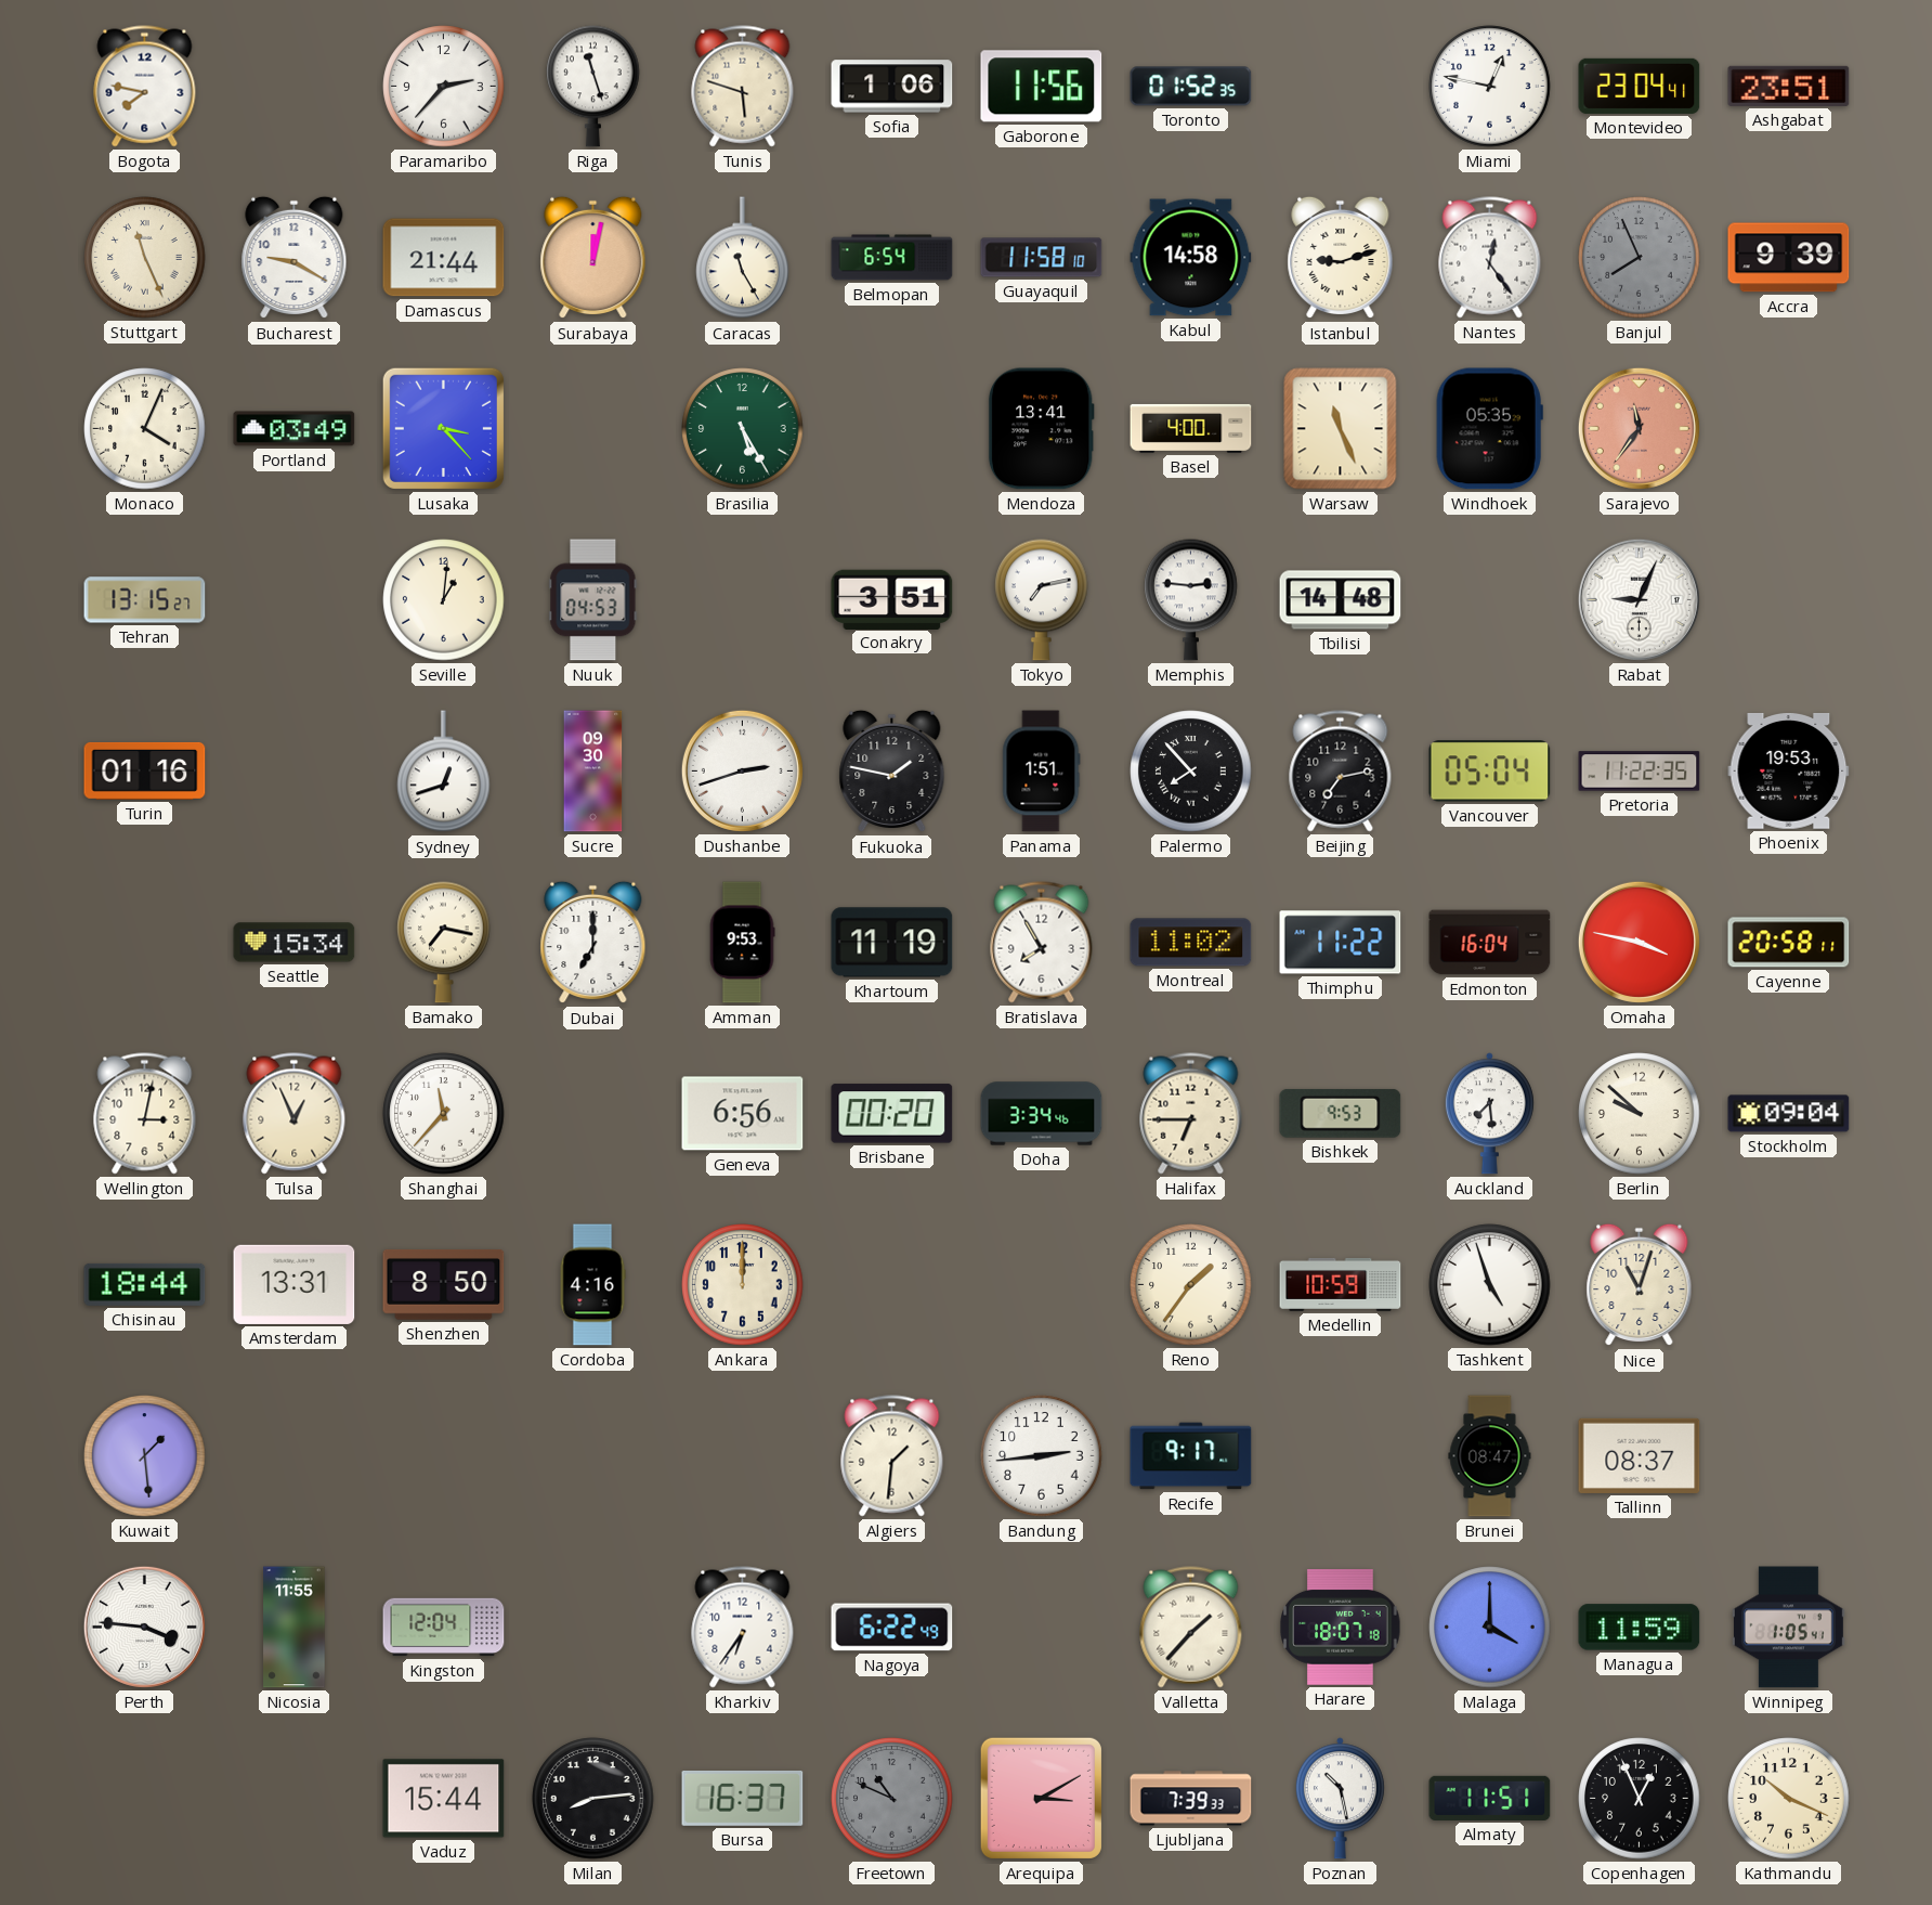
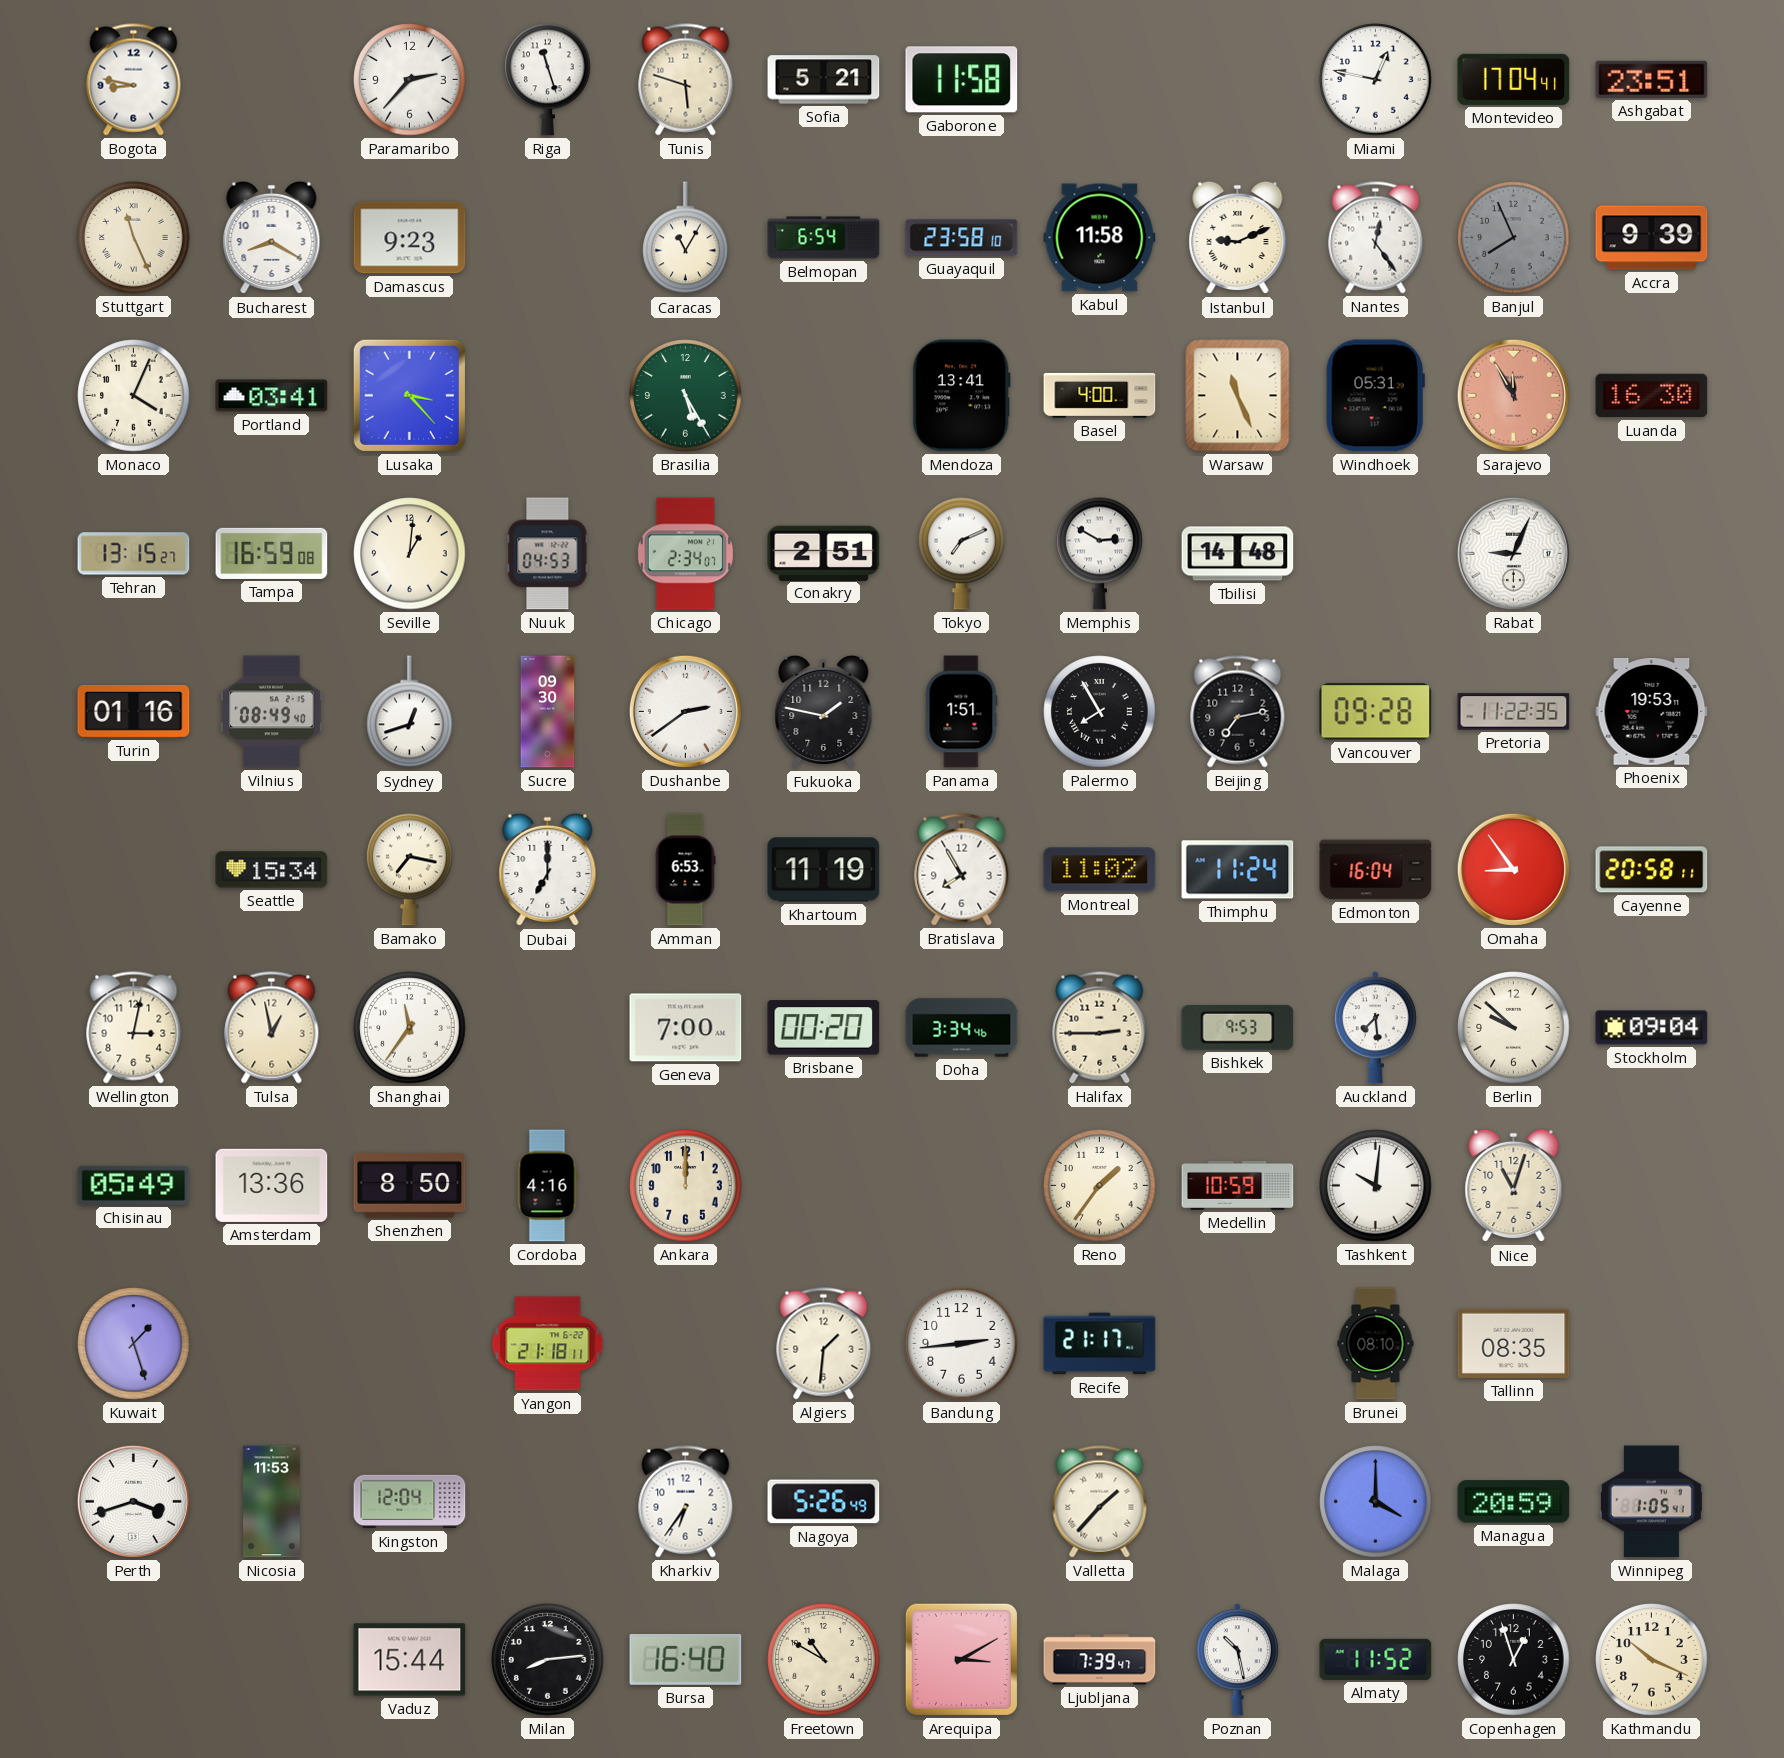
Bogota: 7:47 -> 8:47
Sofia: 1:06 -> 5:21
Gaborone: 11:56 -> 11:58
Toronto: 01:52 -> none
Montevideo: 23:04 -> 17:04
Bucharest: 9:20 -> 8:20
Damascus: 21:44 -> 9:23
Surabaya: 12:02 -> none
Caracas: 11:25 -> 11:05
Guayaquil: 11:58 -> 23:58
Kabul: 14:58 -> 11:58
Istanbul: 9:12 -> 9:11
Portland: 03:49 -> 03:41
Windhoek: 05:35 -> 05:31
Sarajevo: 11:36 -> 11:55
Luanda: none -> 16:30
Tampa: none -> 16:59
Chicago: none -> 2:34
Conakry: 3:51 -> 2:51
Tokyo: 7:13 -> 7:11
Memphis: 2:46 -> 2:50
Vilnius: none -> 08:49
Dushanbe: 2:42 -> 2:39
Palermo: 7:53 -> 7:55
Vancouver: 05:04 -> 09:28
Amman: 9:53 -> 6:53
Thimphu: 11:22 -> 11:24
Omaha: 3:47 -> 8:54
Tulsa: 12:56 -> 12:58
Shanghai: 11:37 -> 11:36
Geneva: 6:56 -> 7:00
Halifax: 6:45 -> 2:45
Chisinau: 18:44 -> 05:49
Amsterdam: 13:31 -> 13:36
Tashkent: 4:57 -> 10:01
Kuwait: 1:29 -> 1:27
Yangon: none -> 21:18
Recife: 9:17 -> 21:17
Brunei: 08:47 -> 08:10
Tallinn: 08:37 -> 08:35
Perth: 3:46 -> 3:42
Nicosia: 11:55 -> 11:53
Nagoya: 6:22 -> 5:26
Harare: 18:07 -> none
Managua: 11:59 -> 20:59
Bursa: 16:37 -> 16:40
Freetown: 10:49 -> 10:50
Freetown dial: grey -> cream
Ljubljana: 7:39:33 -> 7:39:47
Almaty: 11:51 -> 11:52
Copenhagen: 12:56 -> 12:57
